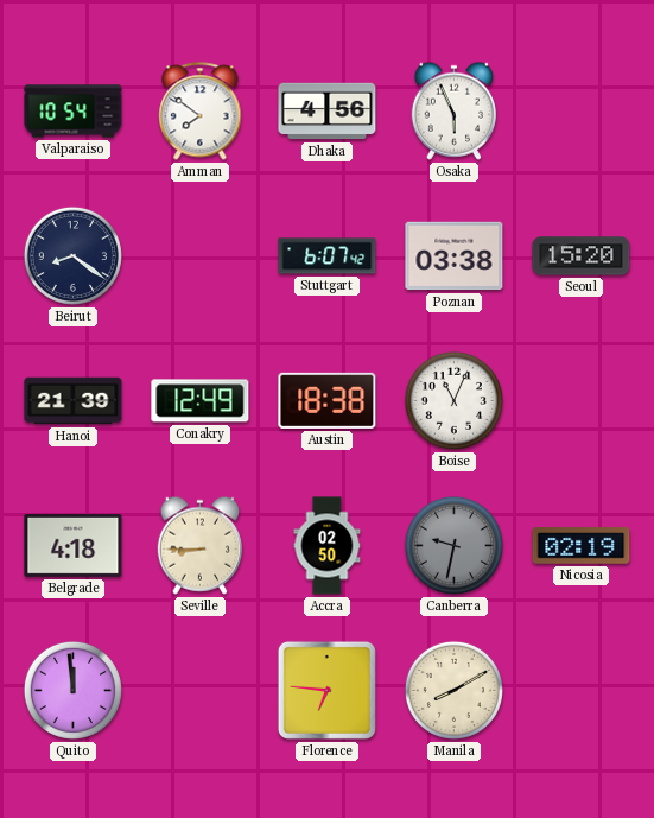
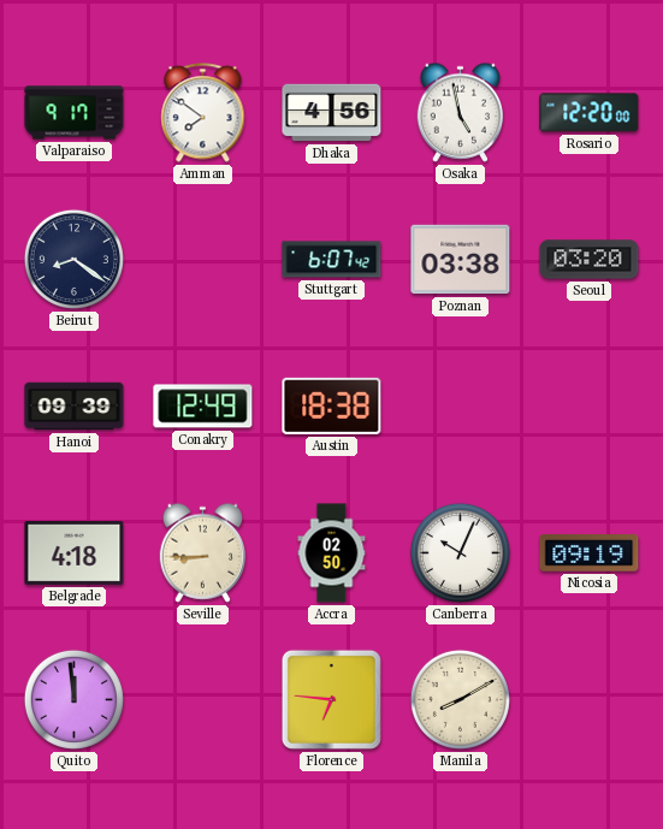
Valparaiso: 10:54 -> 9:17
Osaka: 5:56 -> 4:58
Rosario: none -> 12:20
Seoul: 15:20 -> 03:20
Hanoi: 21:39 -> 09:39
Boise: 11:04 -> none
Canberra: 9:32 -> 10:04
Canberra dial: grey -> white
Nicosia: 02:19 -> 09:19
